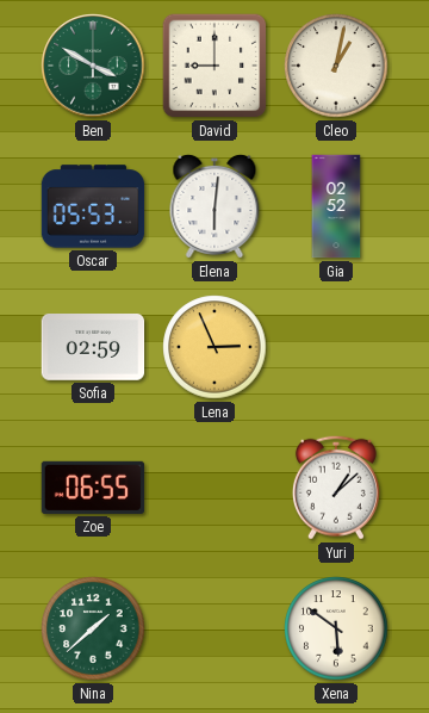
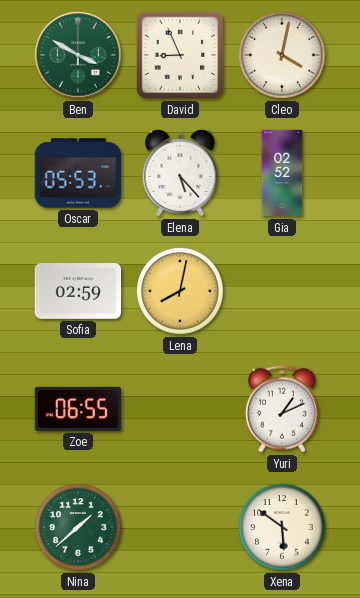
David: 9:00 -> 8:56
Cleo: 1:02 -> 4:02
Elena: 6:01 -> 5:23
Lena: 2:56 -> 8:02
Yuri: 1:08 -> 1:11
